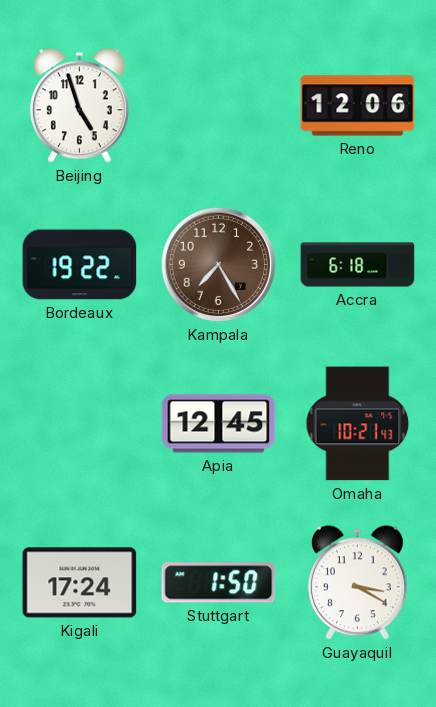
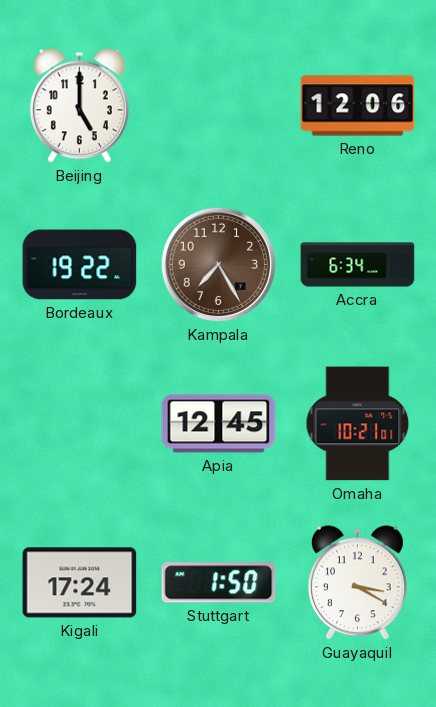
Beijing: 4:57 -> 5:00
Accra: 6:18 -> 6:34
Omaha: 10:21:43 -> 10:21:01
